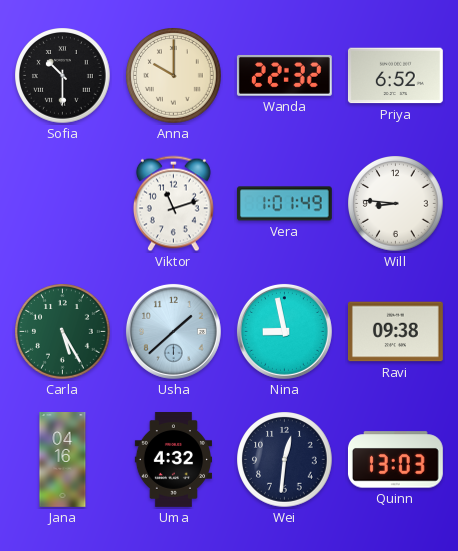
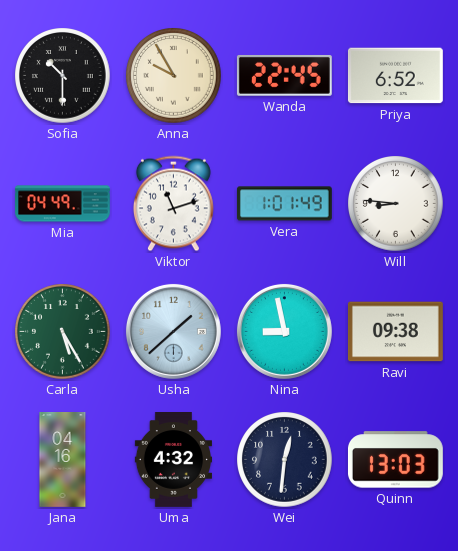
Anna: 10:00 -> 9:55
Wanda: 22:32 -> 22:45
Mia: none -> 04:49
